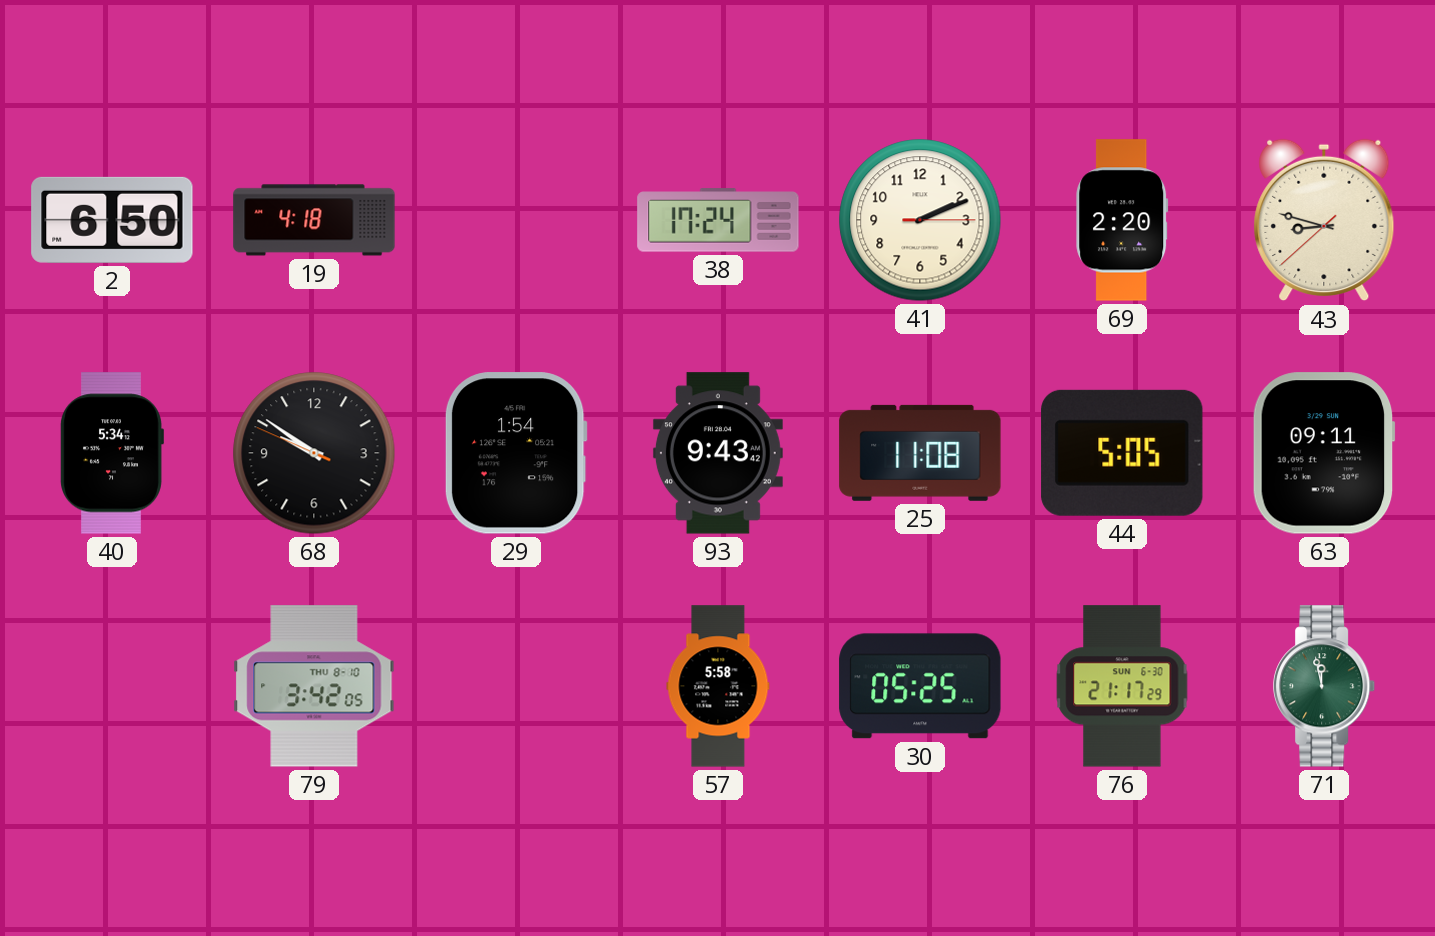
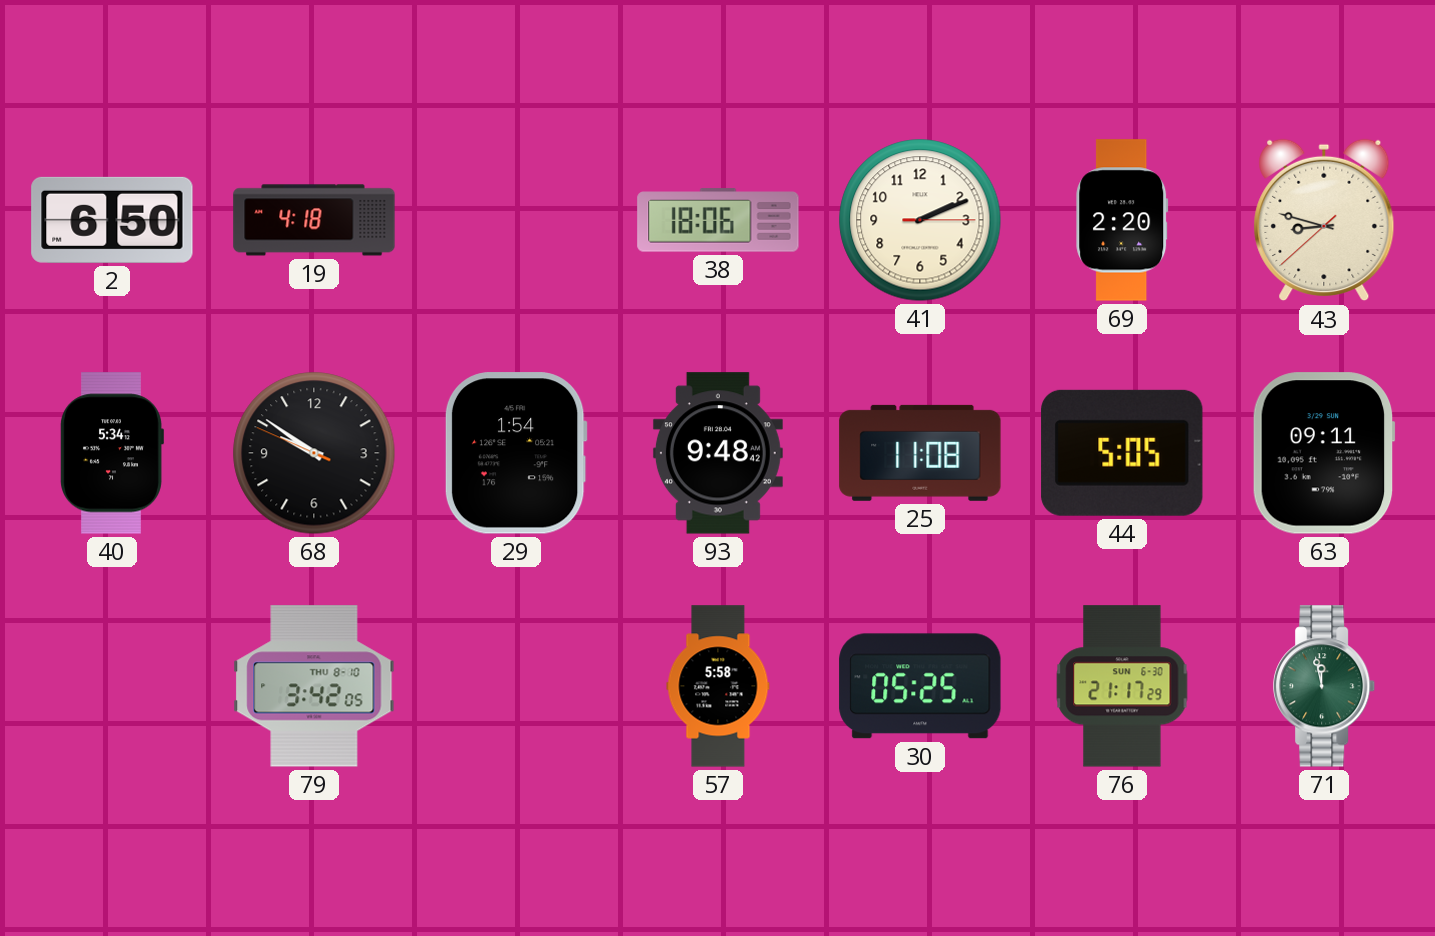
38: 17:24 -> 18:06
93: 9:43 -> 9:48
